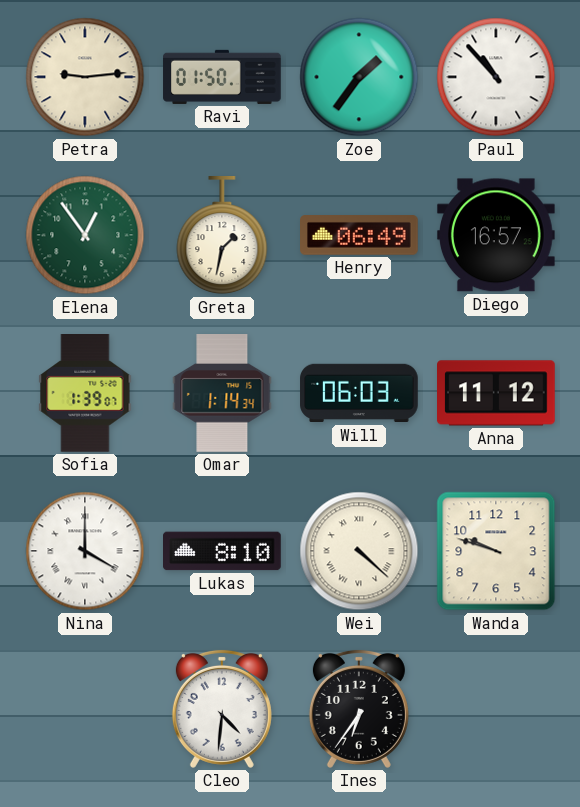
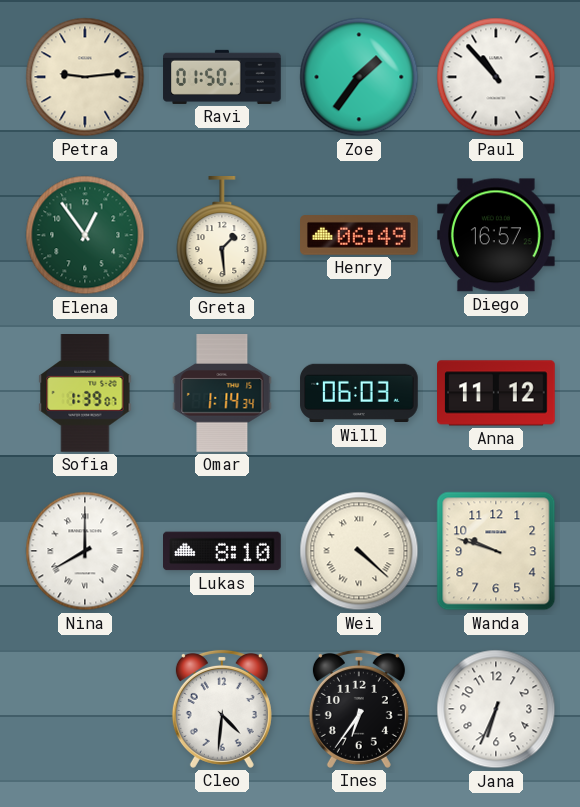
Greta: 1:32 -> 1:29
Nina: 4:00 -> 8:00
Jana: none -> 6:34
